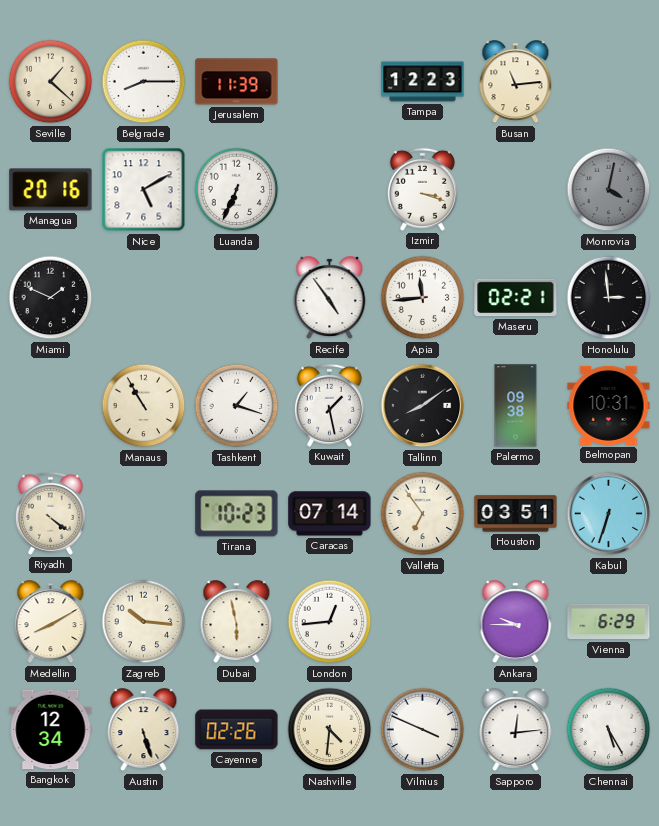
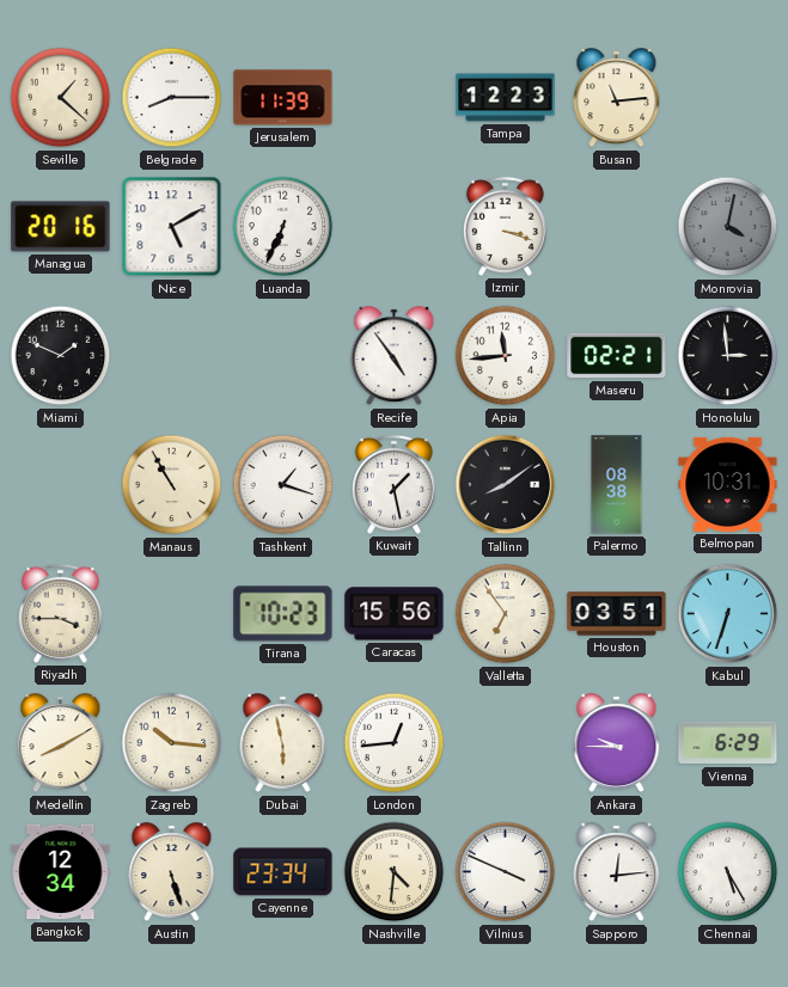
Palermo: 09:38 -> 08:38
Riyadh: 4:21 -> 3:45
Caracas: 07:14 -> 15:56
Cayenne: 02:26 -> 23:34
